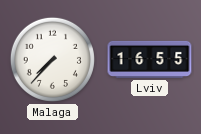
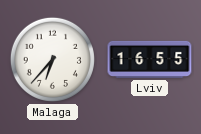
Malaga: 7:37 -> 6:37
